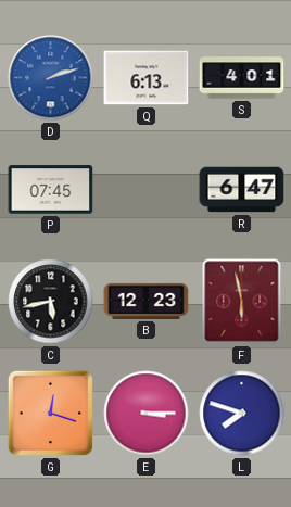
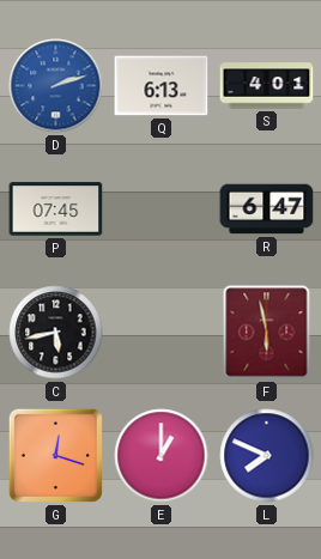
B: 12:23 -> none
E: 3:15 -> 1:00
L: 7:48 -> 7:49
